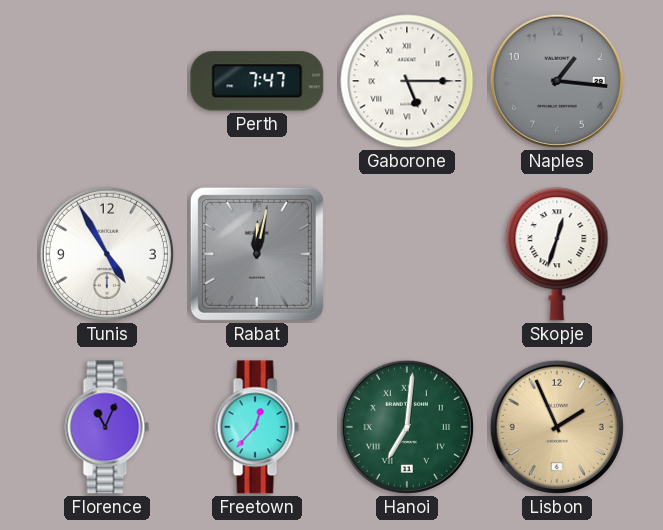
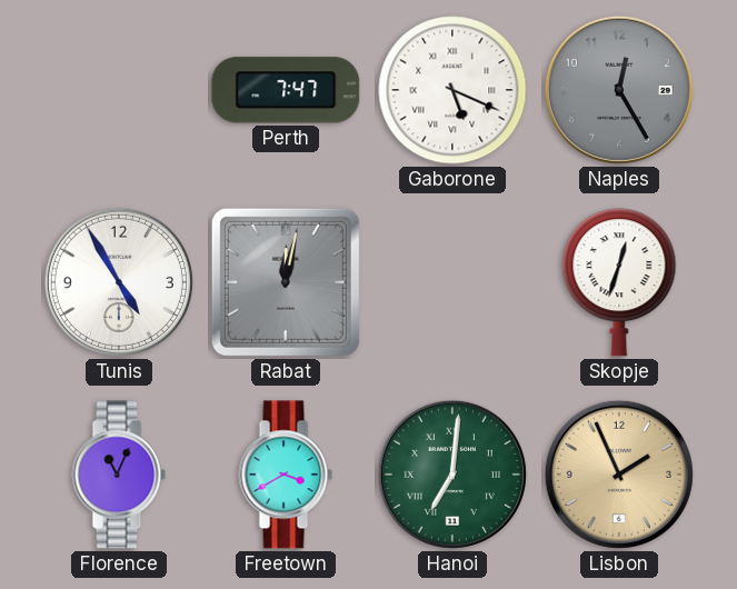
Gaborone: 5:15 -> 5:19
Naples: 1:16 -> 12:25
Freetown: 12:37 -> 3:40
